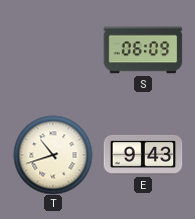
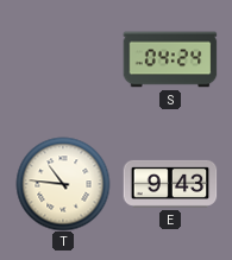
S: 06:09 -> 04:24
T: 10:42 -> 10:46
